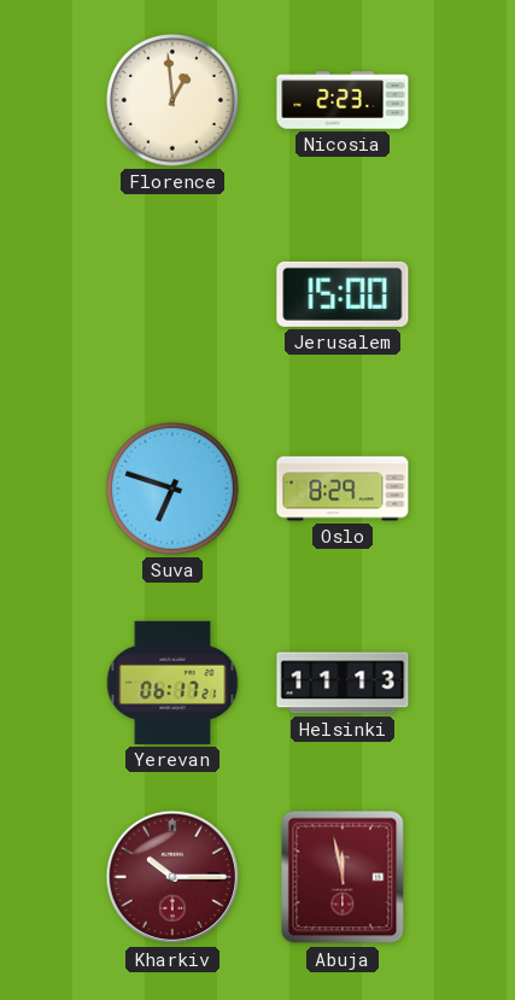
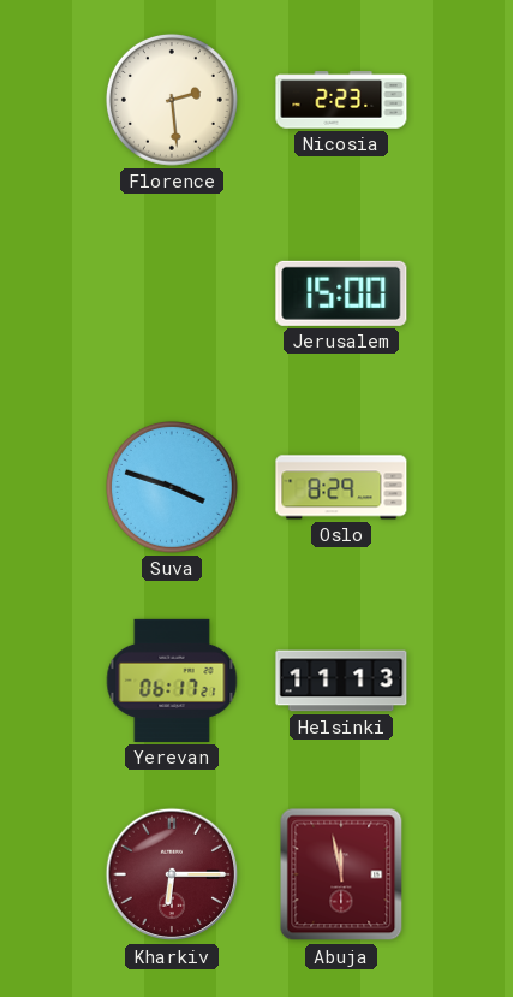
Florence: 12:59 -> 2:29
Suva: 6:48 -> 3:48
Kharkiv: 10:15 -> 6:15
